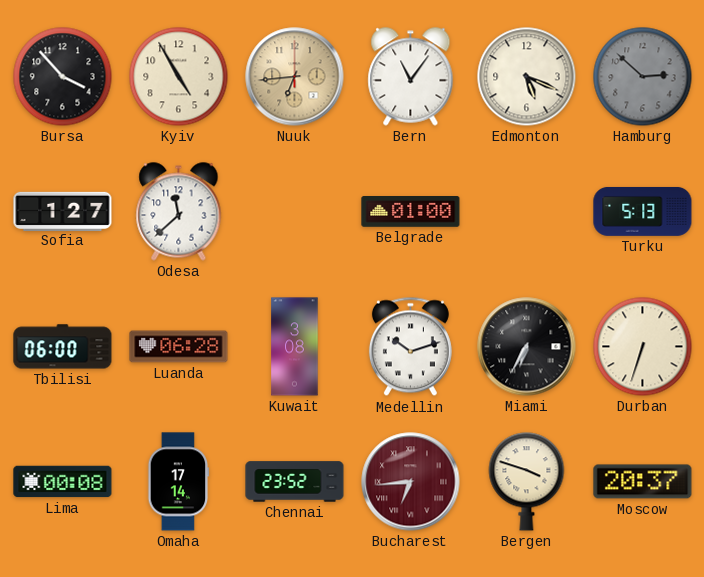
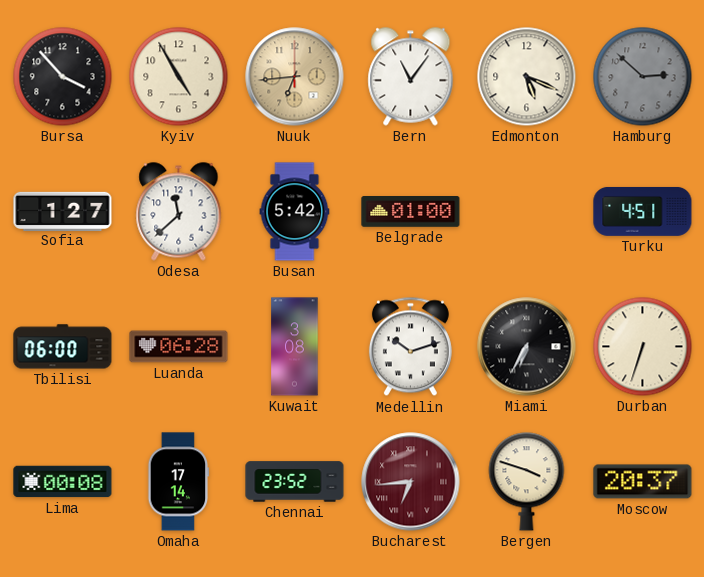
Busan: none -> 5:42
Turku: 5:13 -> 4:51
